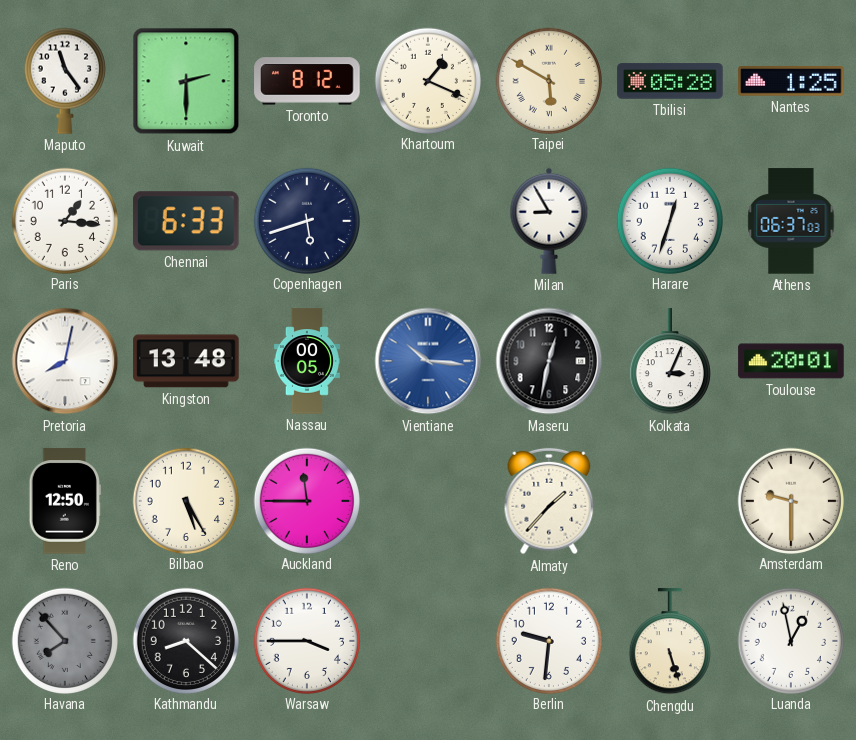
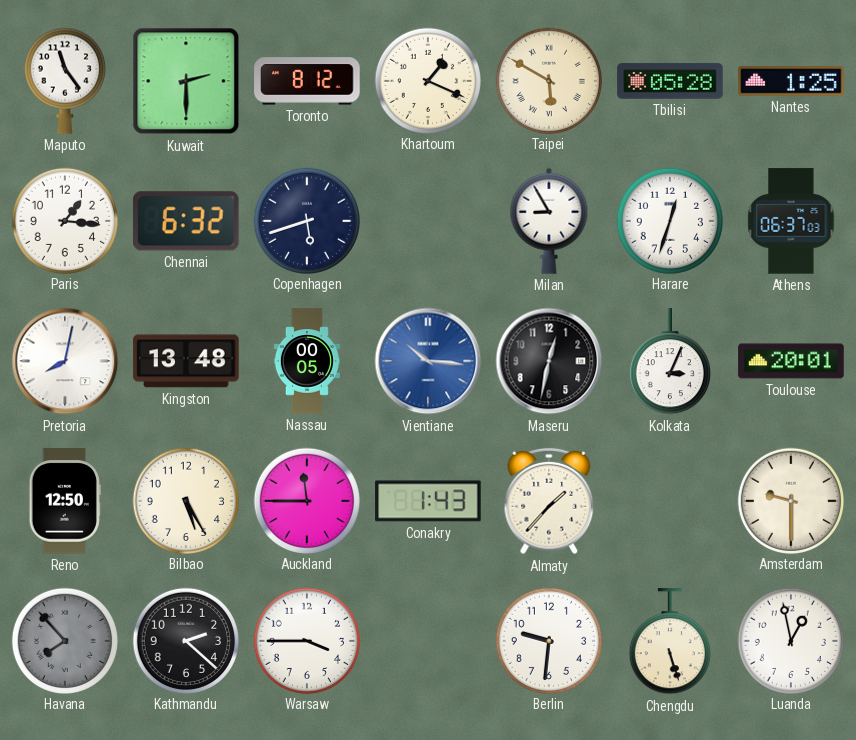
Chennai: 6:33 -> 6:32
Conakry: none -> 1:43
Kathmandu: 8:22 -> 2:22
